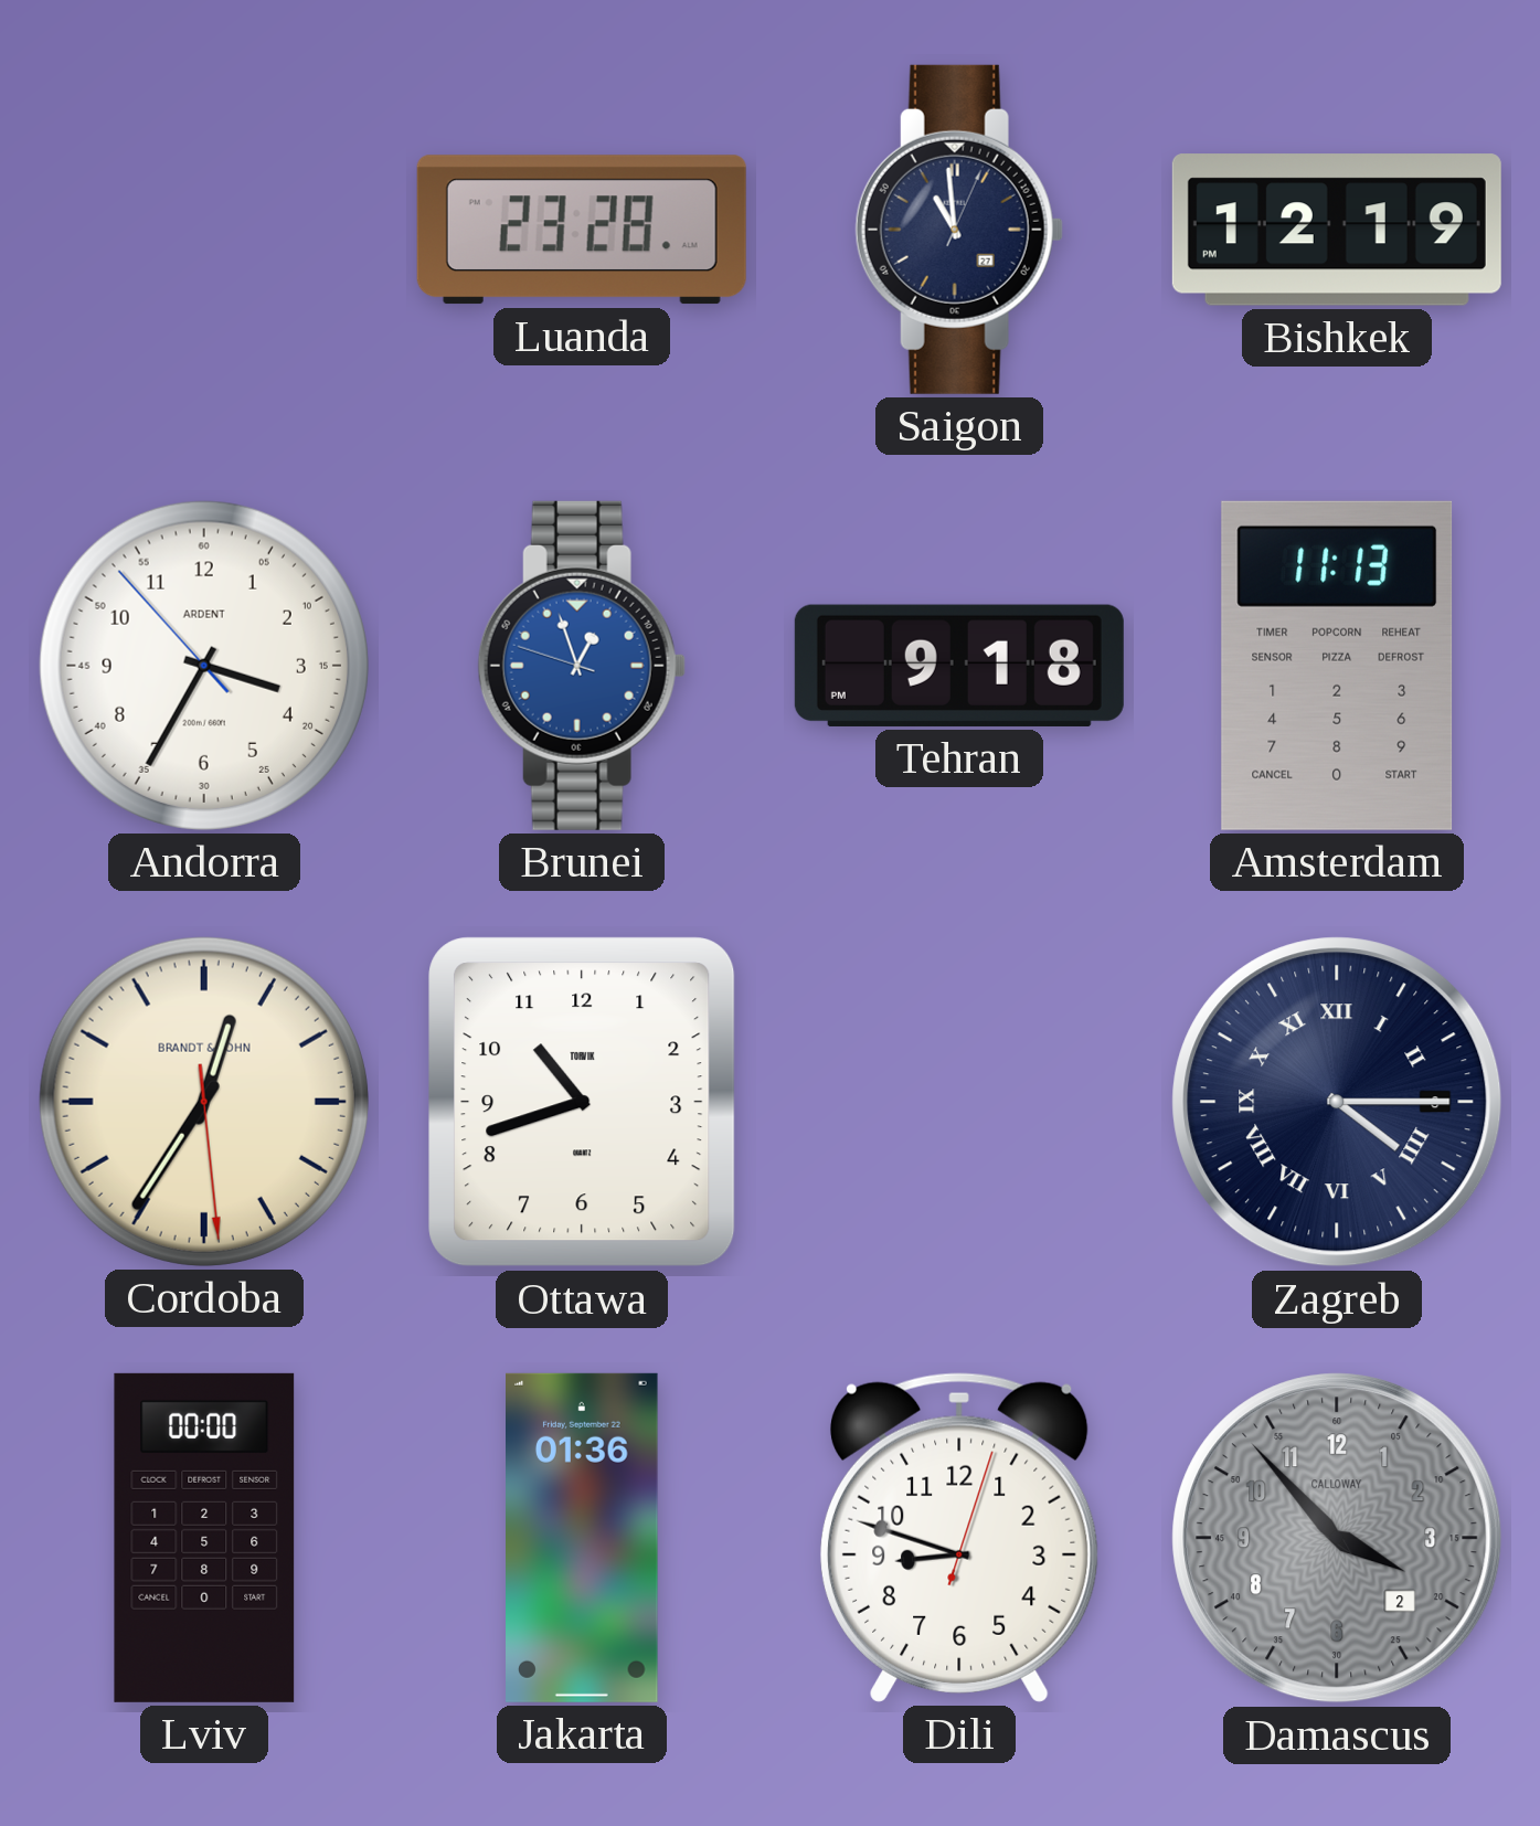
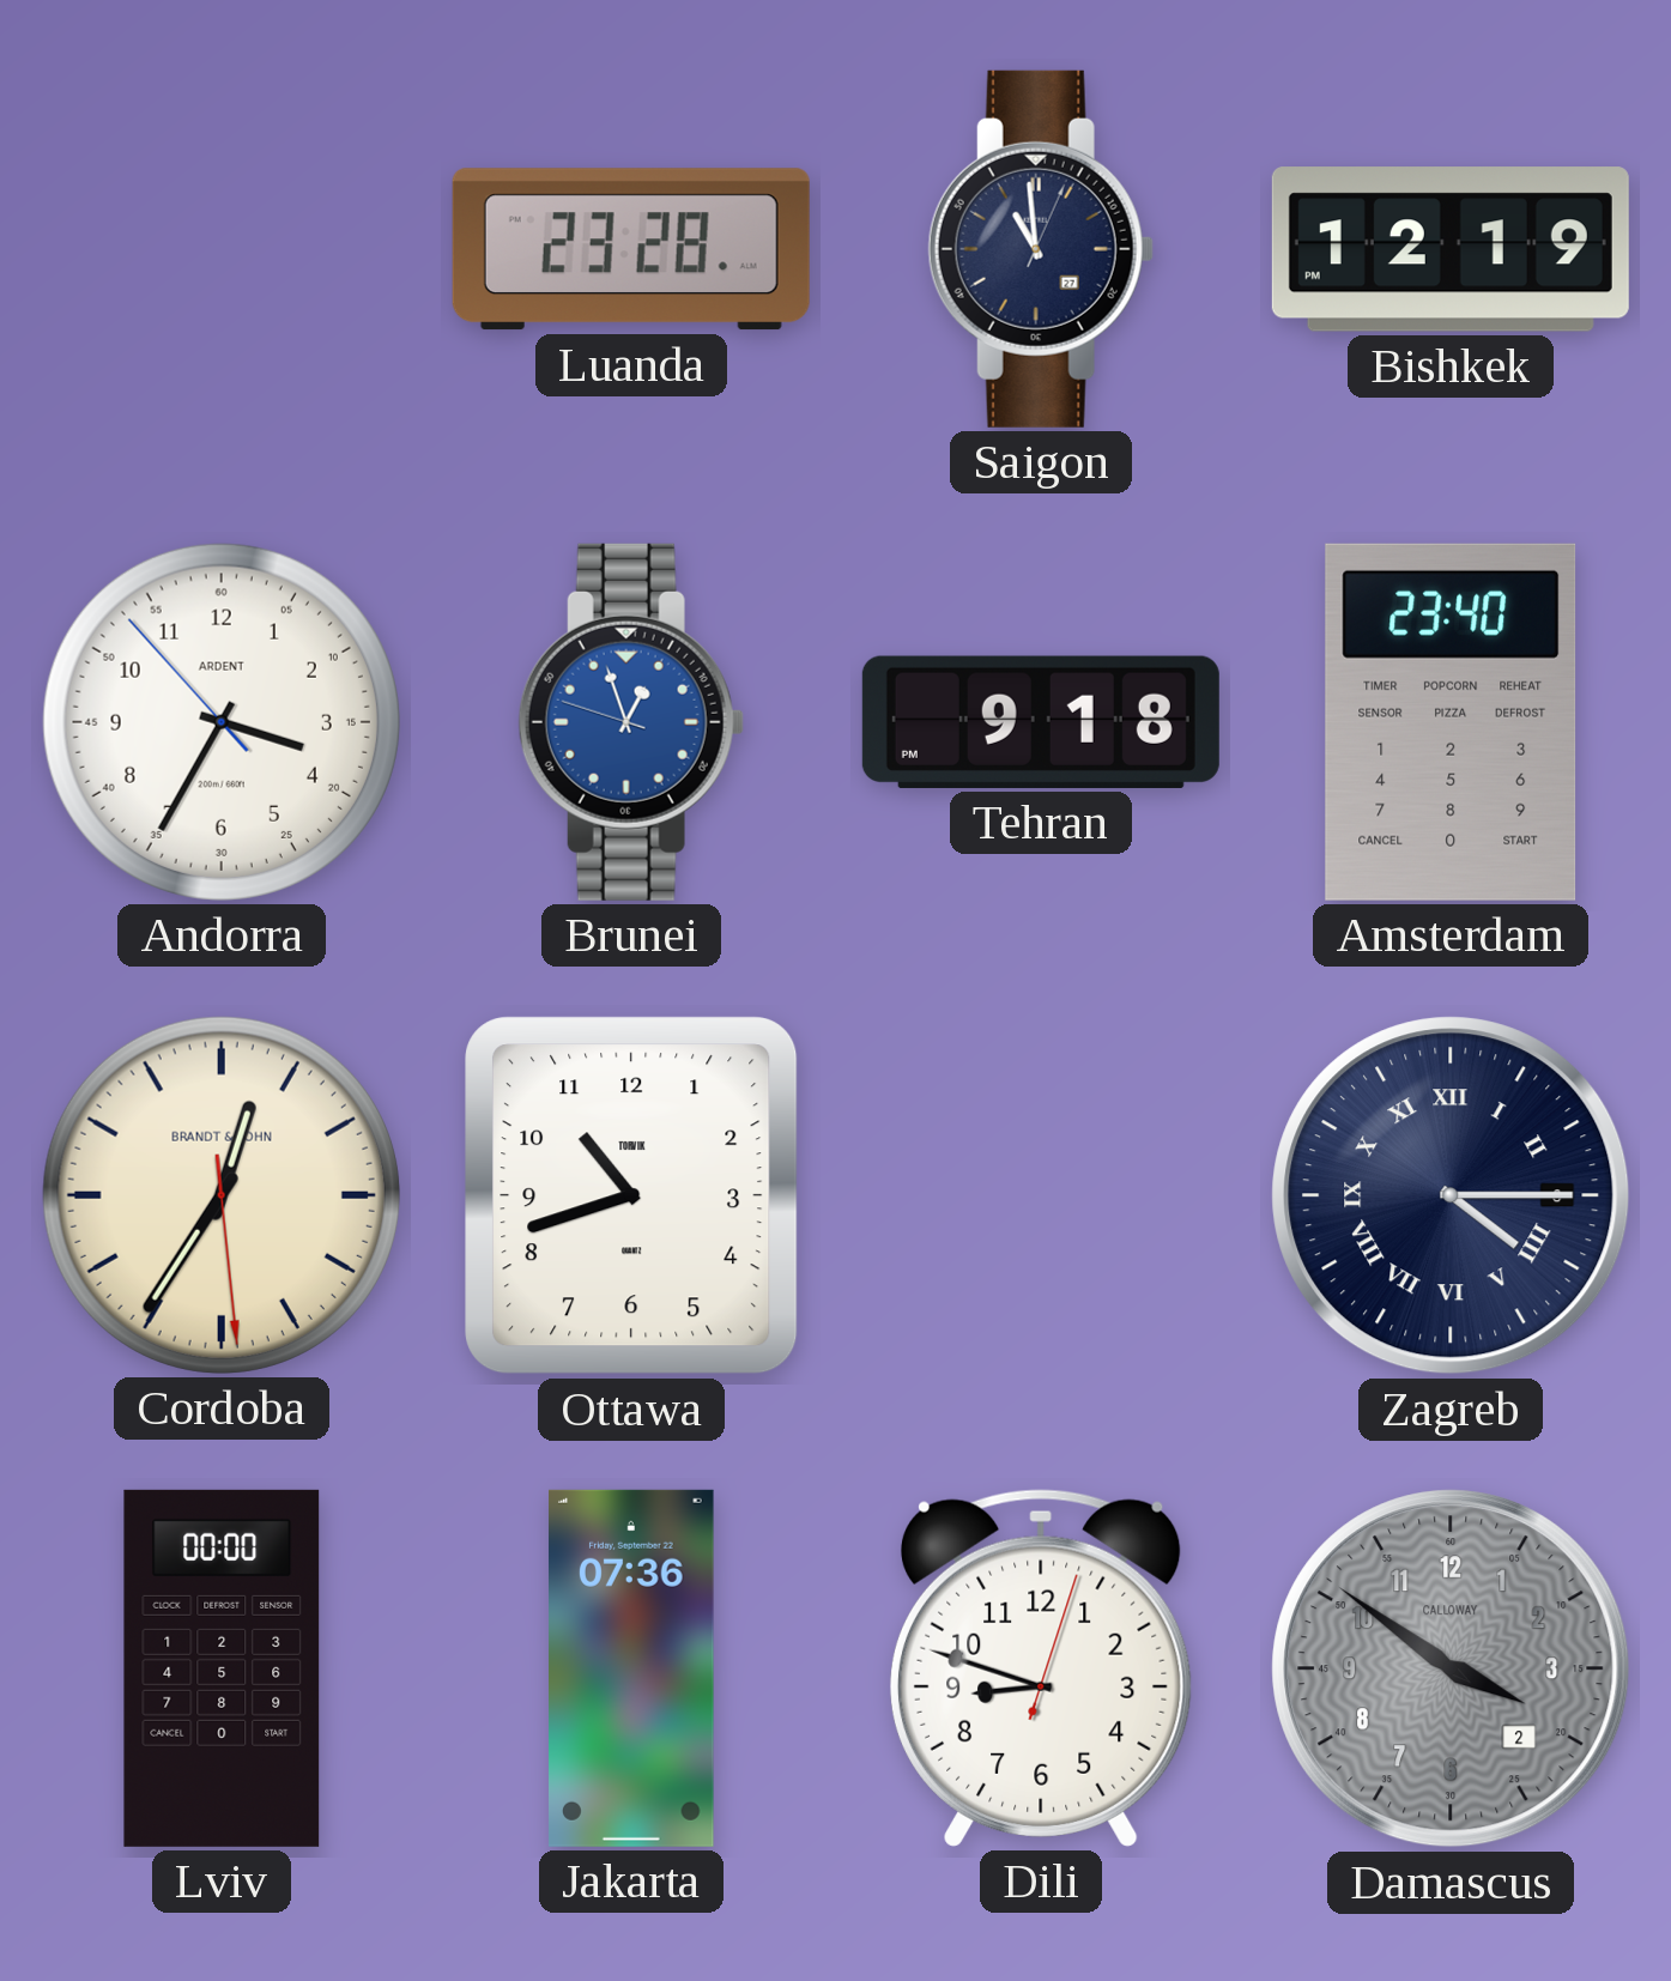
Amsterdam: 11:13 -> 23:40
Jakarta: 01:36 -> 07:36
Damascus: 3:53 -> 3:51
